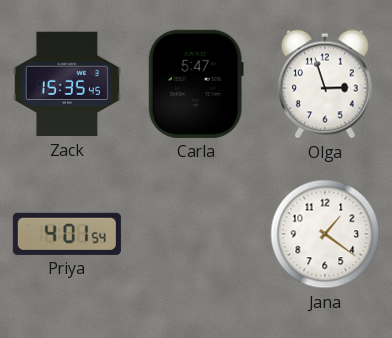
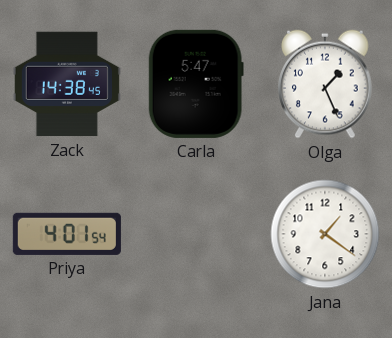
Zack: 15:35 -> 14:38
Olga: 2:57 -> 1:26
